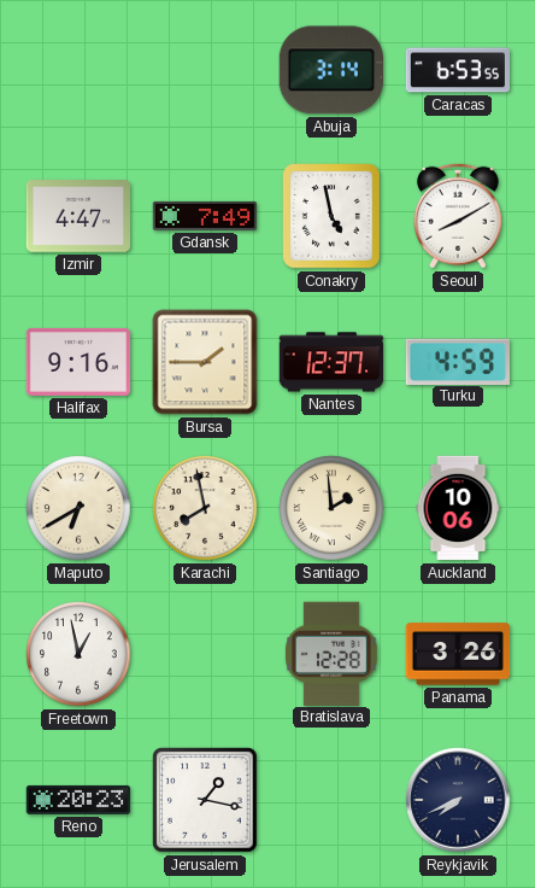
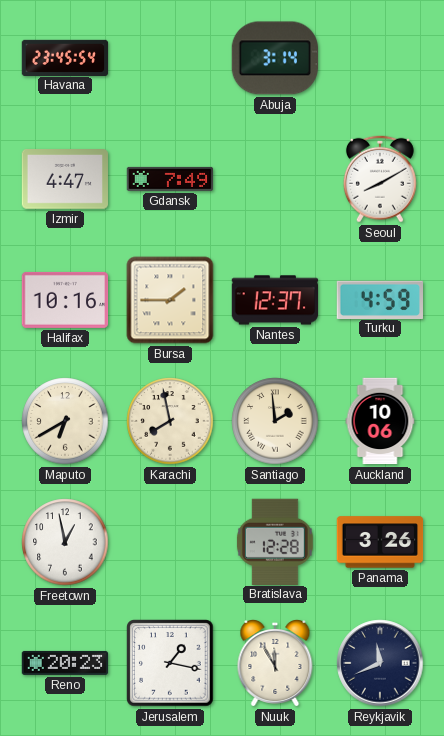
Havana: none -> 23:45
Caracas: 6:53 -> none
Conakry: 4:58 -> none
Halifax: 9:16 -> 10:16
Nuuk: none -> 11:55
Reykjavik: 7:41 -> 11:41
